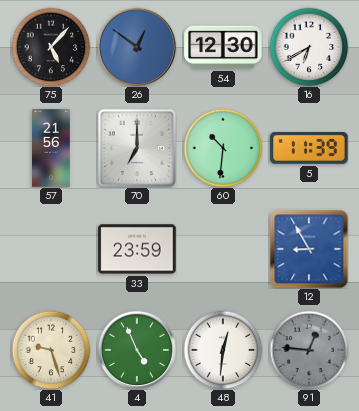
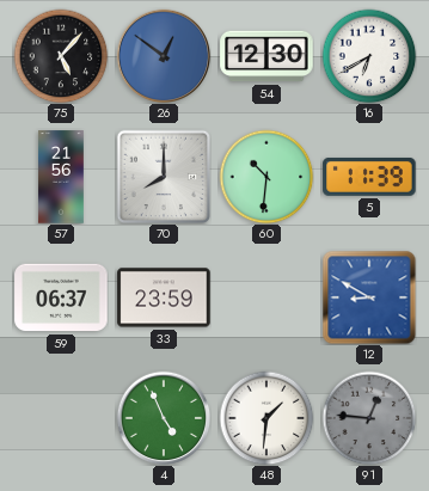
70: 7:00 -> 8:00
59: none -> 06:37
12: 8:55 -> 8:50
41: 9:27 -> none
48: 12:31 -> 1:31
